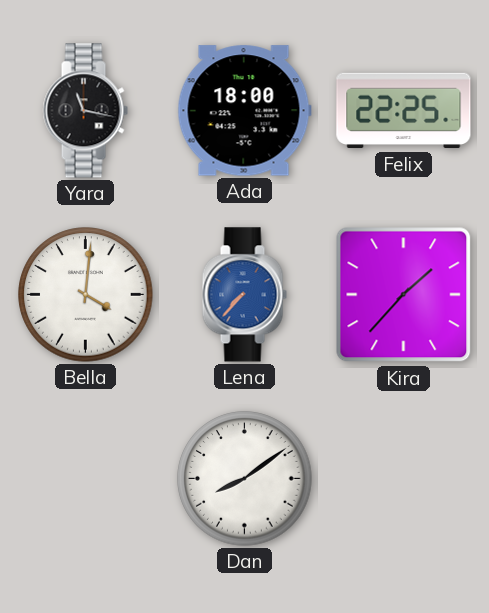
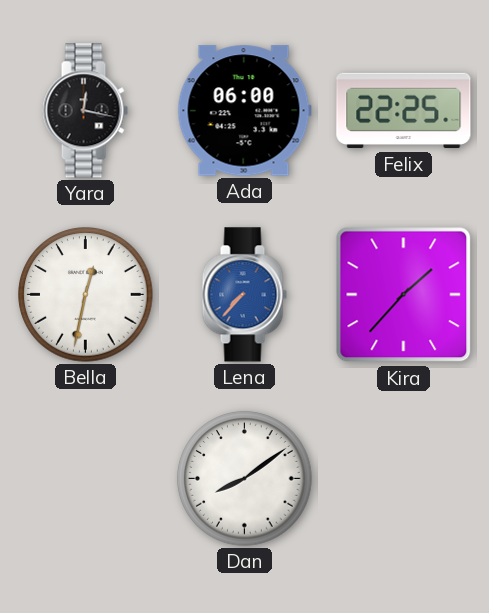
Yara: 11:17 -> 12:17
Ada: 18:00 -> 06:00
Bella: 4:01 -> 12:32
